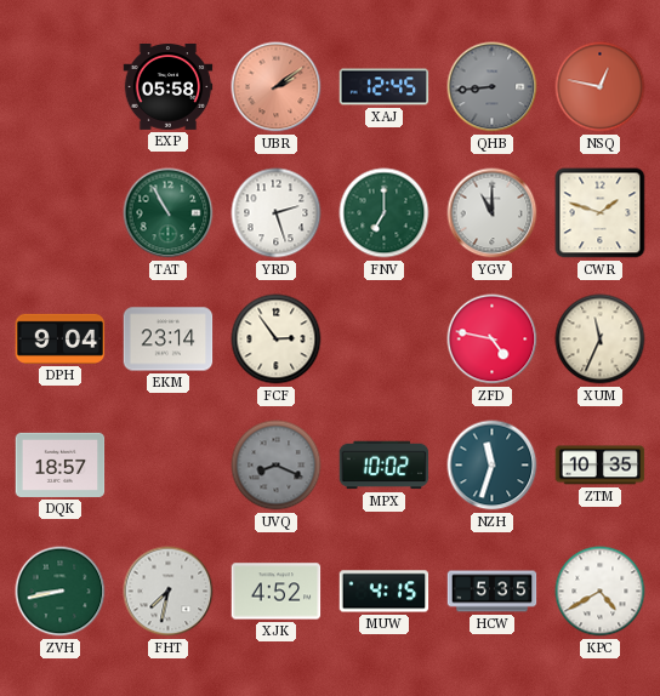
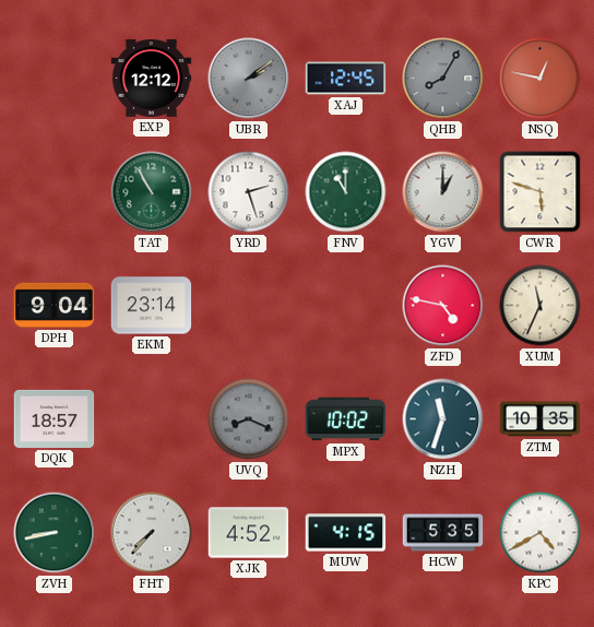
EXP: 05:58 -> 12:12
UBR dial: salmon -> grey
QHB: 8:44 -> 8:05
FNV: 7:00 -> 11:00
YGV: 11:00 -> 1:00
CWR: 1:48 -> 5:48
FCF: 2:54 -> none
FHT: 7:32 -> 7:37
